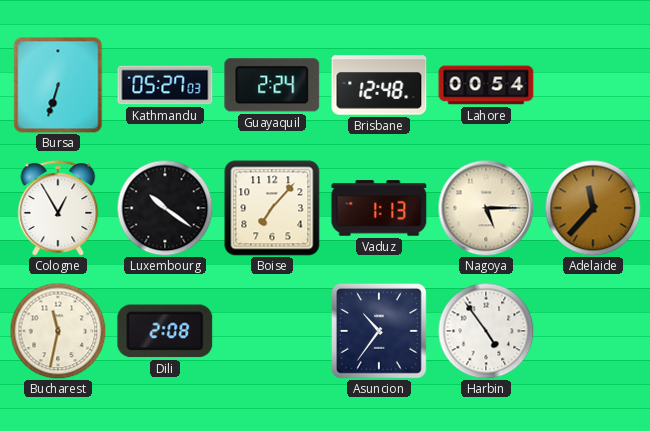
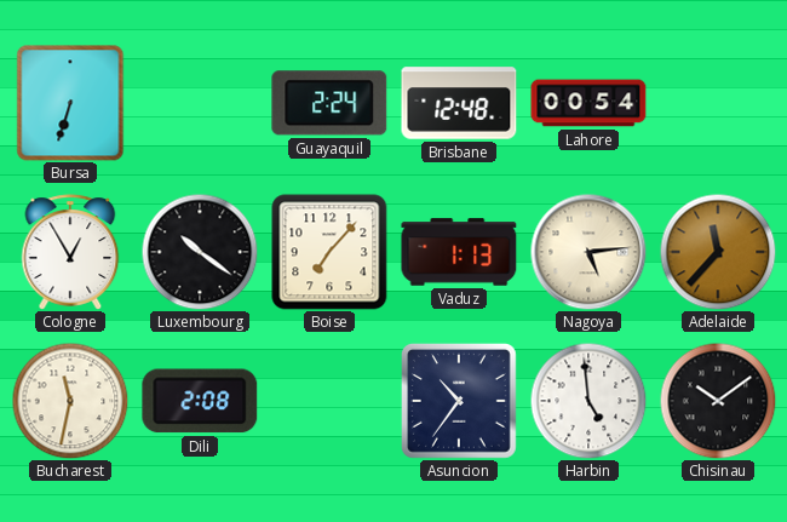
Kathmandu: 05:27 -> none
Nagoya: 5:15 -> 5:14
Harbin: 4:54 -> 4:59
Chisinau: none -> 10:09
